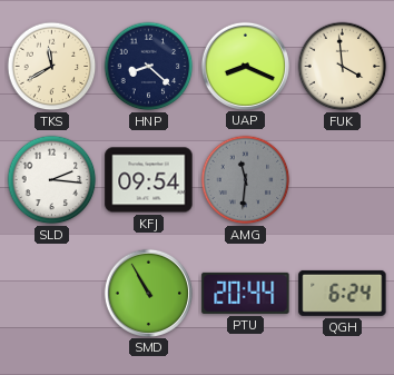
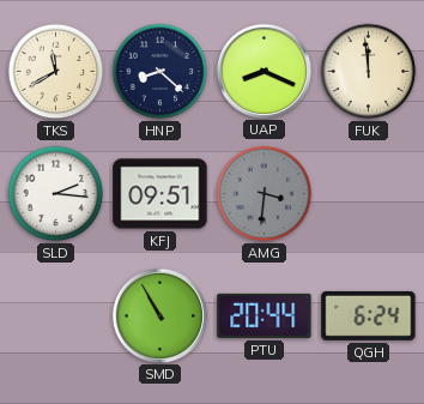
FUK: 3:59 -> 11:59
KFJ: 09:54 -> 09:51
AMG: 11:31 -> 3:31
